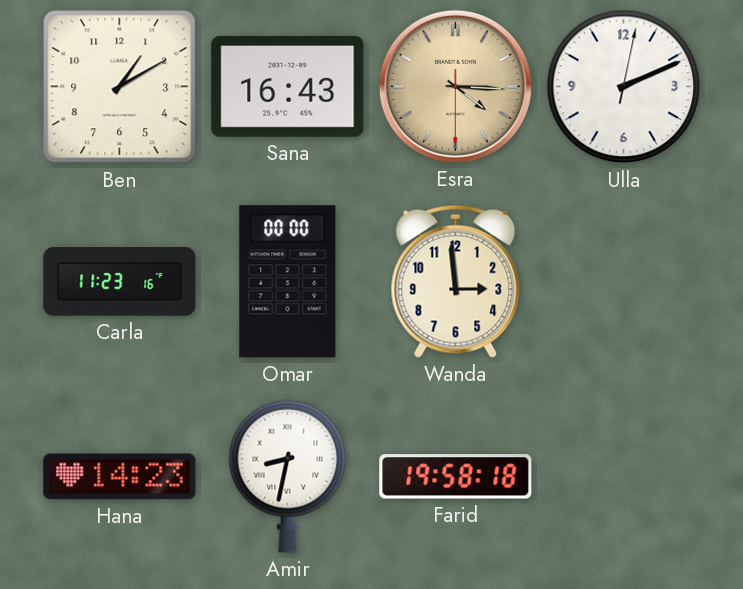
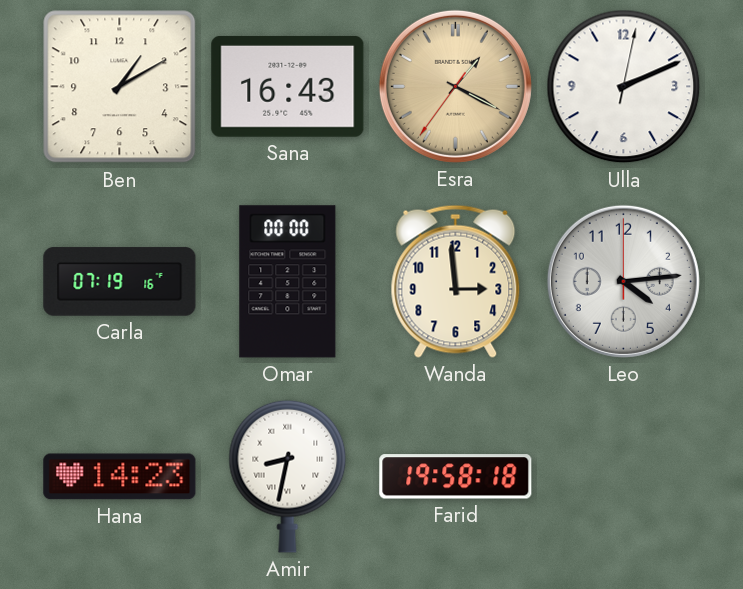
Esra: 4:15 -> 1:19
Carla: 11:23 -> 07:19
Leo: none -> 4:14
